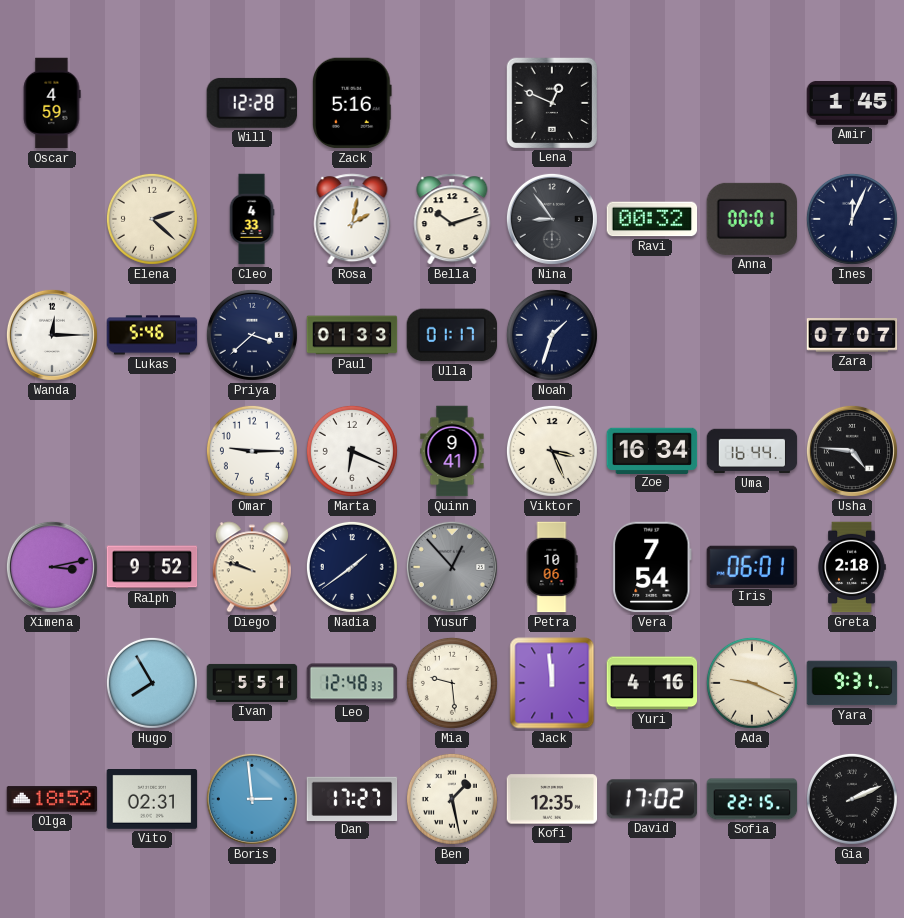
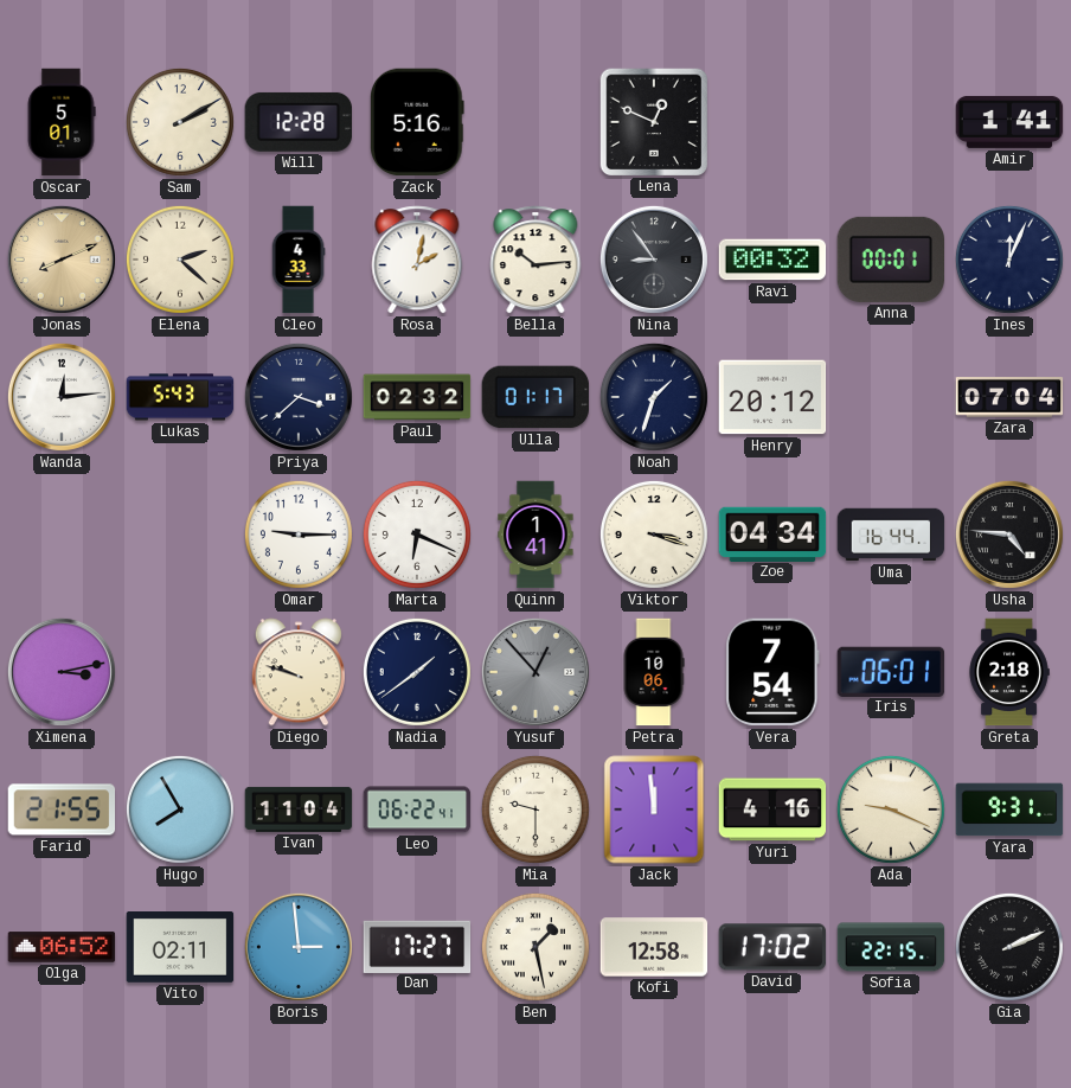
Oscar: 4:59 -> 5:01
Sam: none -> 2:10
Amir: 1:45 -> 1:41
Jonas: none -> 8:11
Bella: 10:12 -> 10:14
Wanda: 12:15 -> 12:14
Lukas: 5:46 -> 5:43
Paul: 01:33 -> 02:32
Henry: none -> 20:12
Zara: 07:07 -> 07:04
Quinn: 9:41 -> 1:41
Viktor: 3:26 -> 3:18
Zoe: 16:34 -> 04:34
Ralph: 9:52 -> none
Farid: none -> 21:55
Ivan: 5:51 -> 11:04
Leo: 12:48 -> 06:22
Mia: 9:29 -> 9:30
Olga: 18:52 -> 06:52
Vito: 02:31 -> 02:11
Kofi: 12:35 -> 12:58
